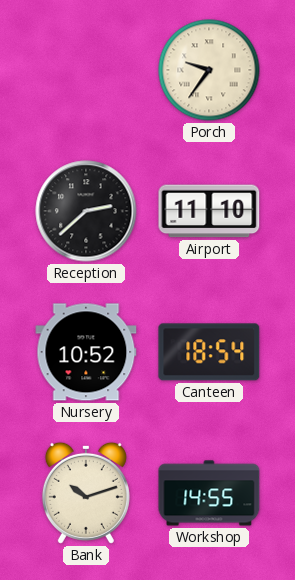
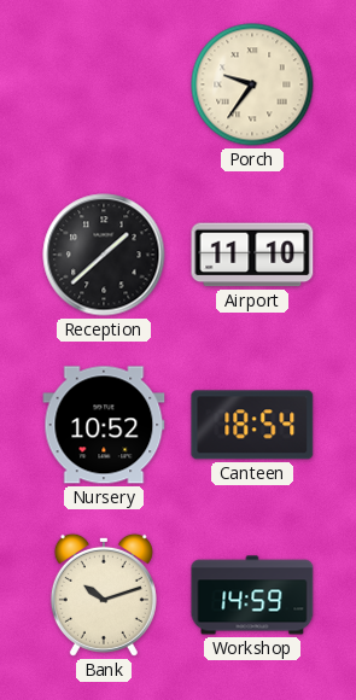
Reception: 2:38 -> 1:38
Workshop: 14:55 -> 14:59
